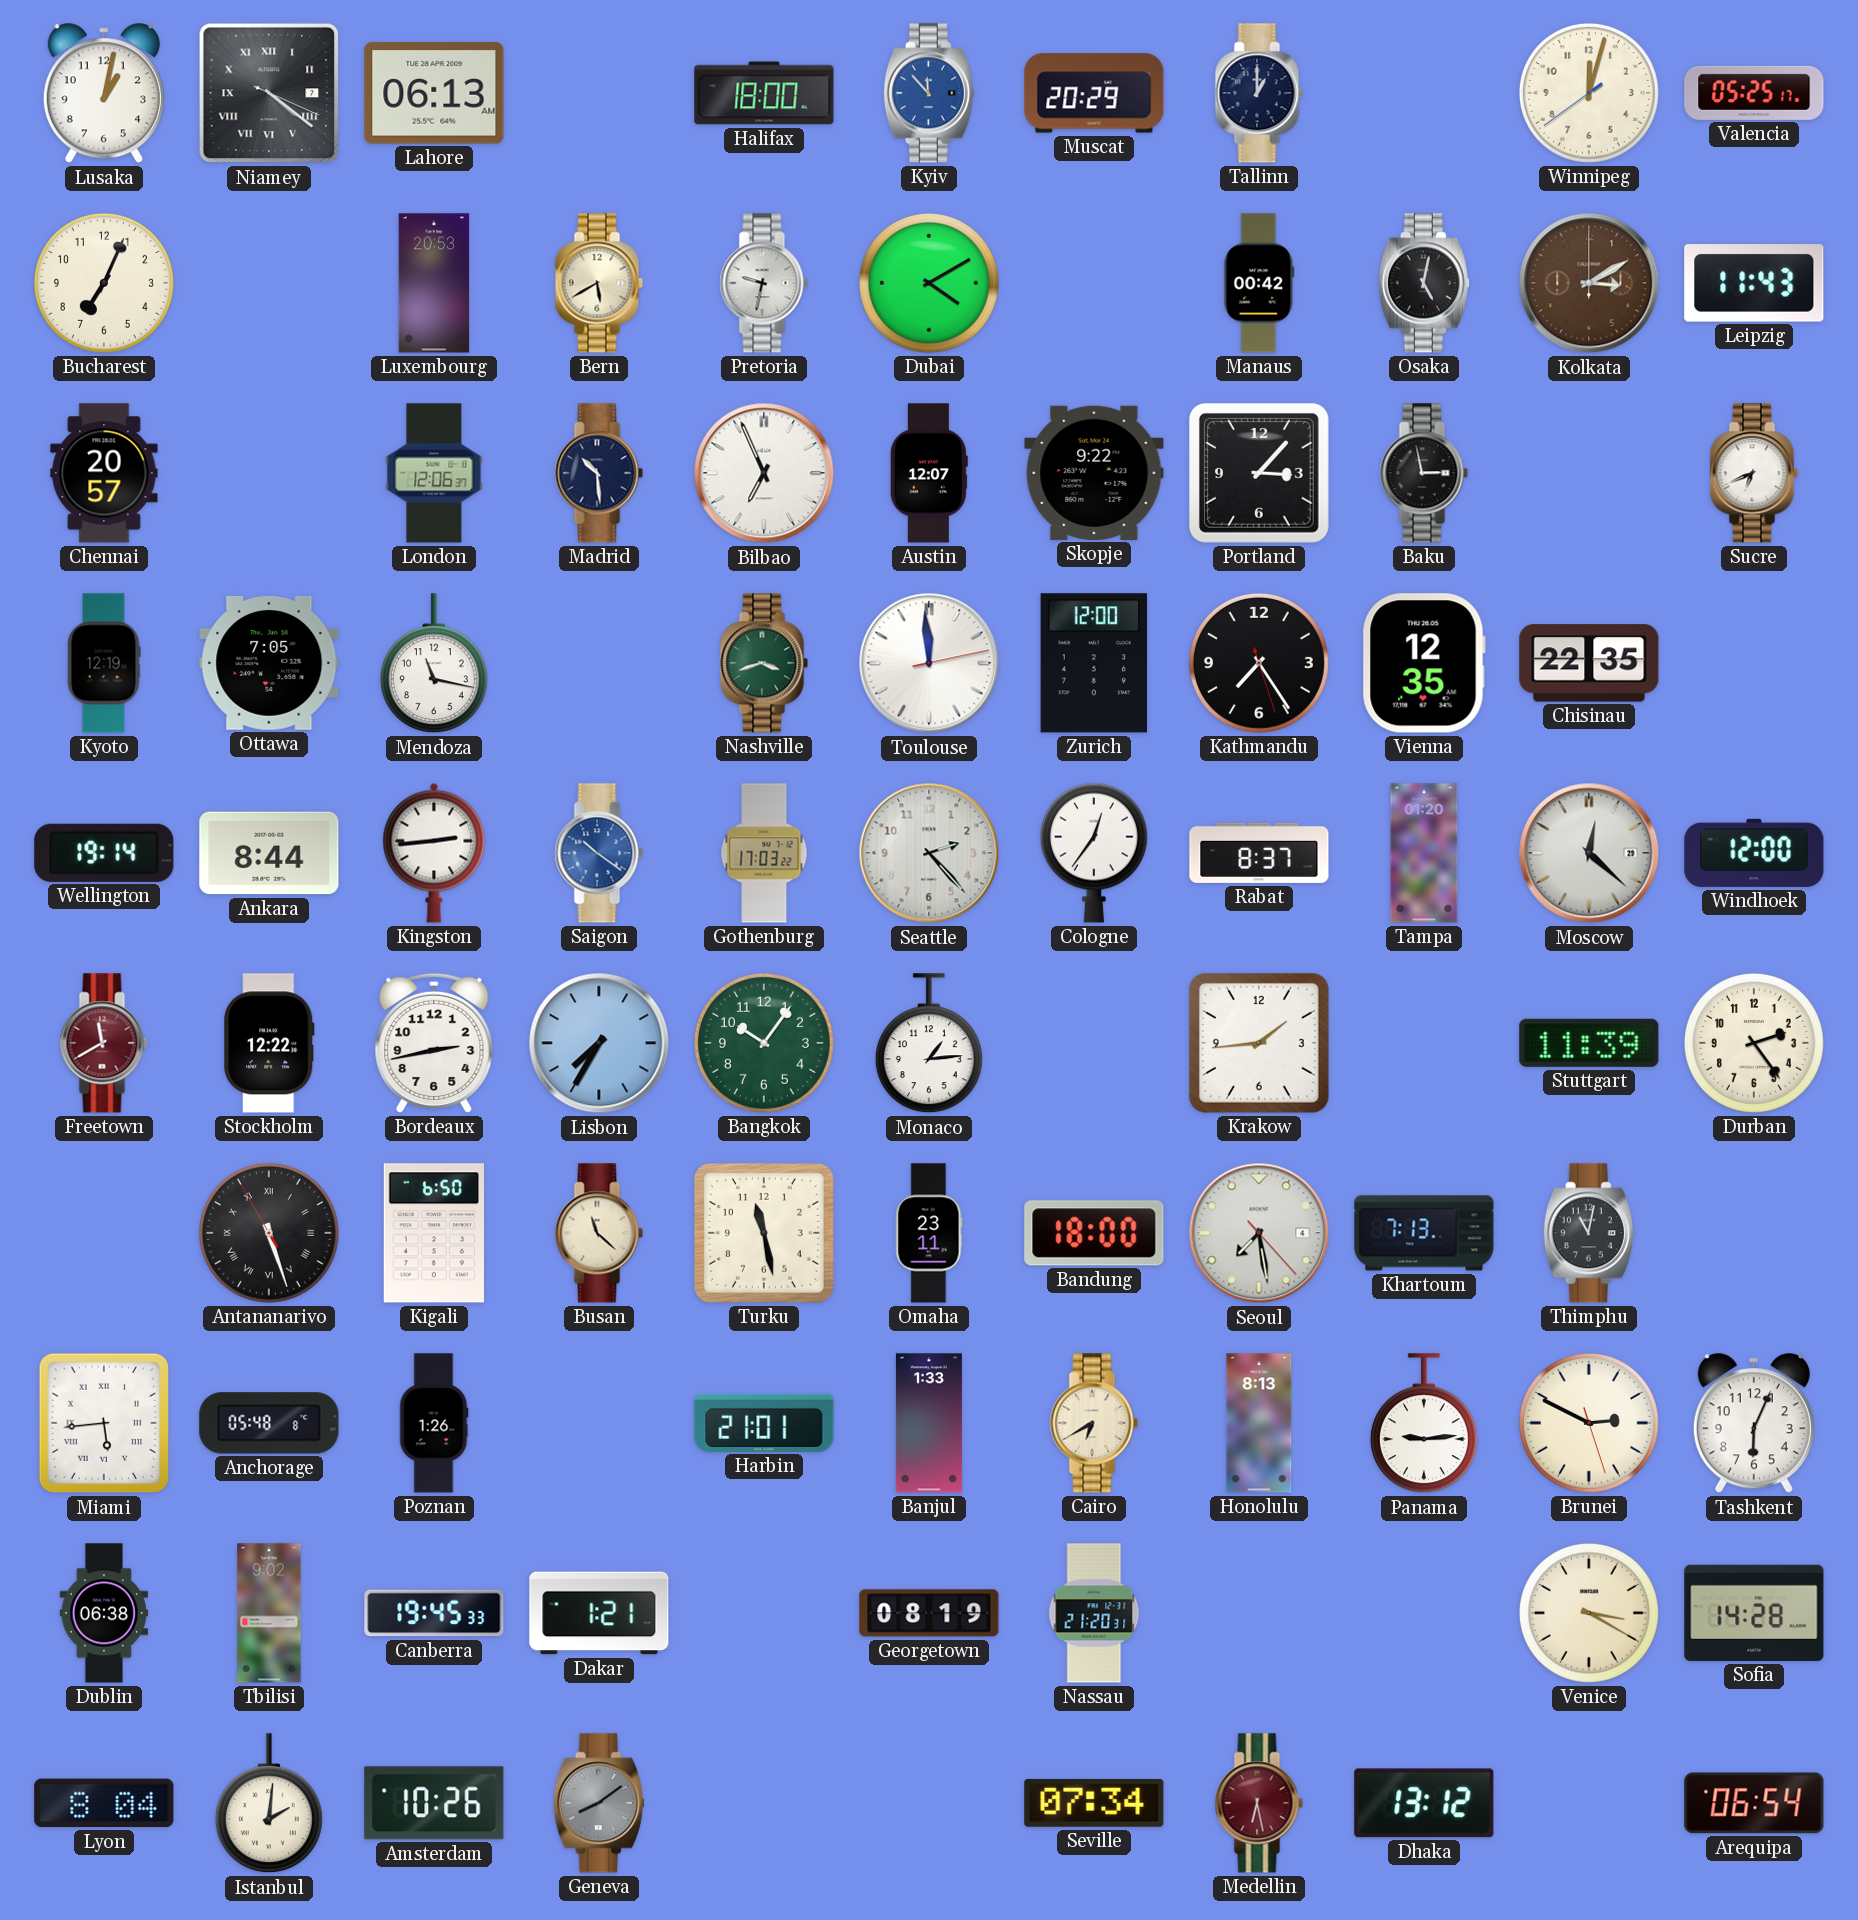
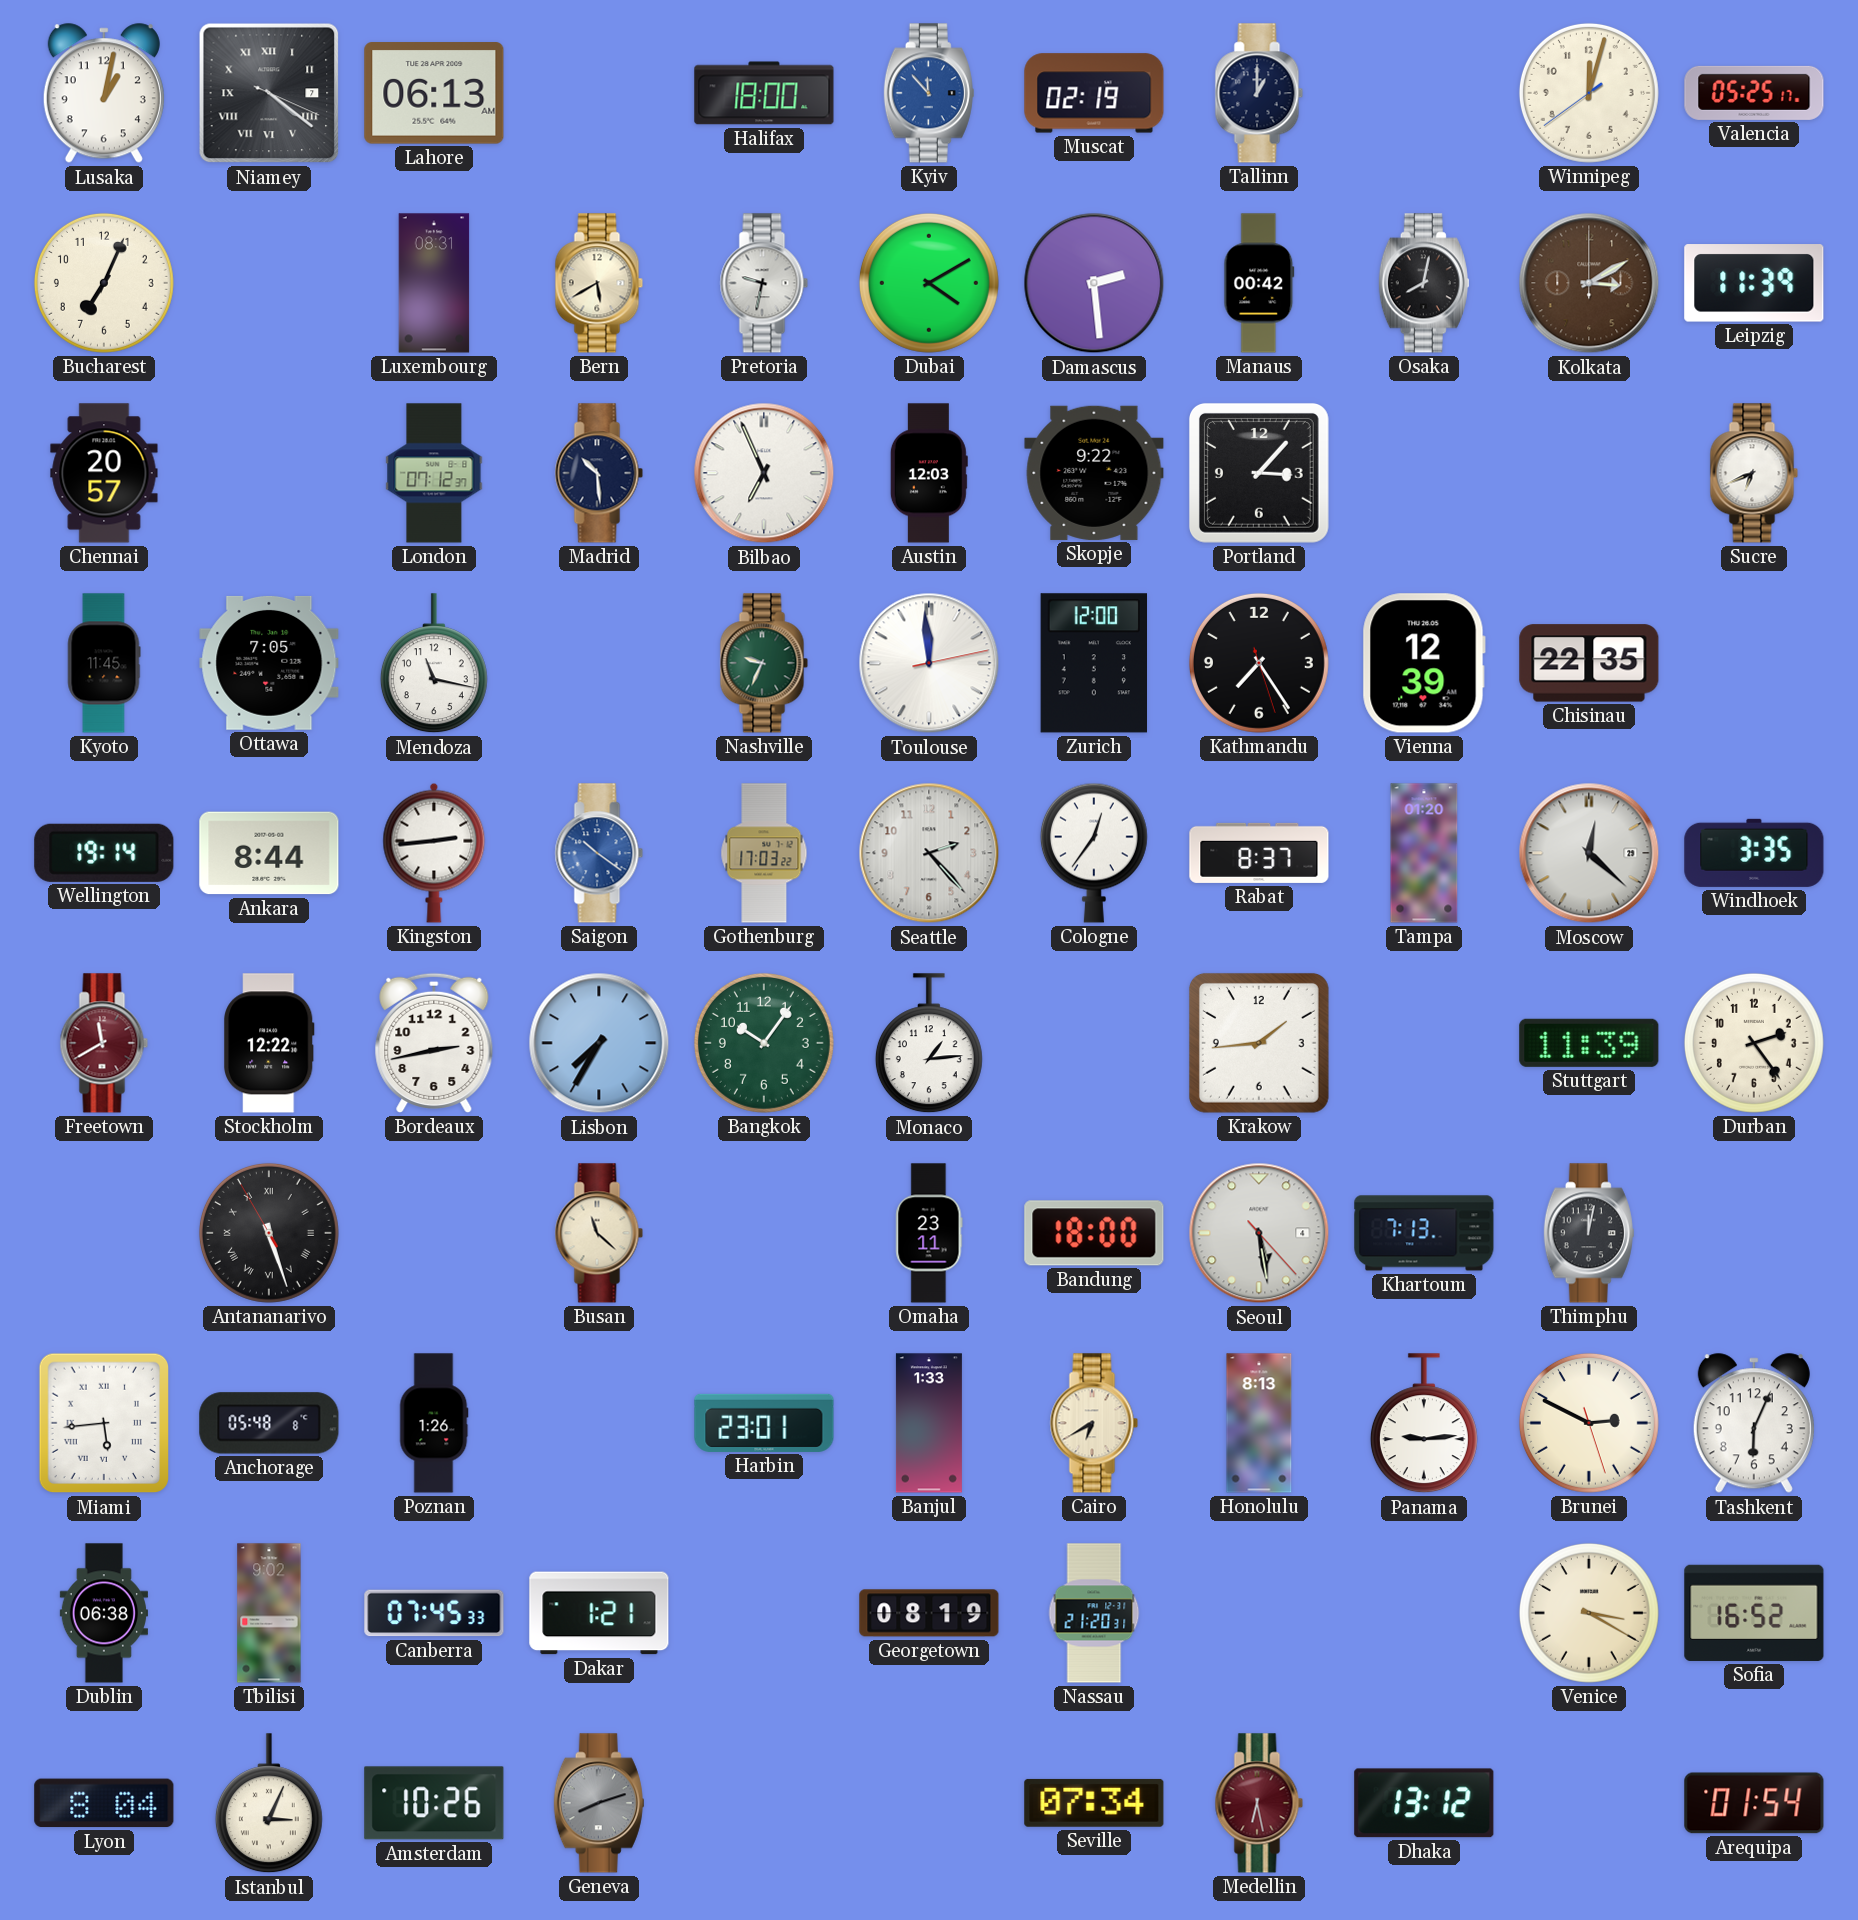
Muscat: 20:29 -> 02:19
Luxembourg: 20:53 -> 08:31
Damascus: none -> 2:29
Osaka: 5:02 -> 8:02
Leipzig: 11:43 -> 11:39
London: 12:06 -> 07:12
Austin: 12:07 -> 12:03
Baku: 2:58 -> none
Kyoto: 12:19 -> 11:45
Nashville: 3:42 -> 9:34
Vienna: 12:35 -> 12:39
Windhoek: 12:00 -> 3:35
Kigali: 6:50 -> none
Turku: 11:28 -> none
Seoul: 7:28 -> 5:28
Thimphu: 11:02 -> 12:02
Harbin: 21:01 -> 23:01
Canberra: 19:45 -> 07:45
Sofia: 14:28 -> 16:52
Istanbul: 2:01 -> 3:04
Geneva: 8:09 -> 8:12
Arequipa: 06:54 -> 01:54
